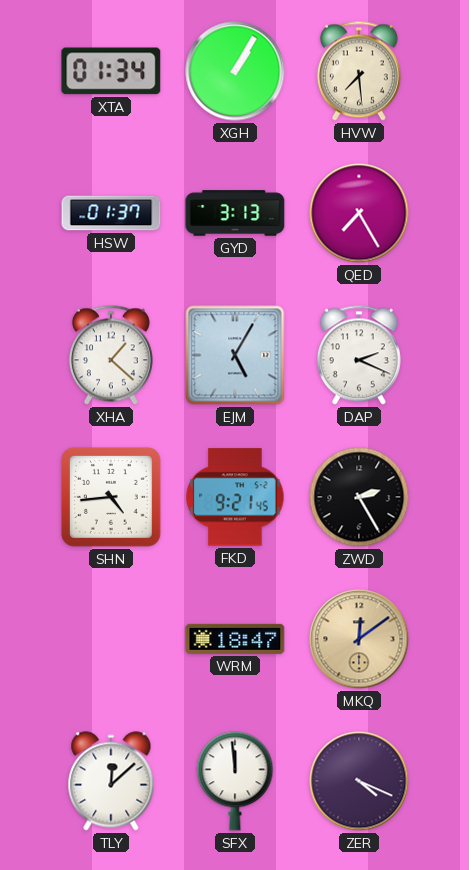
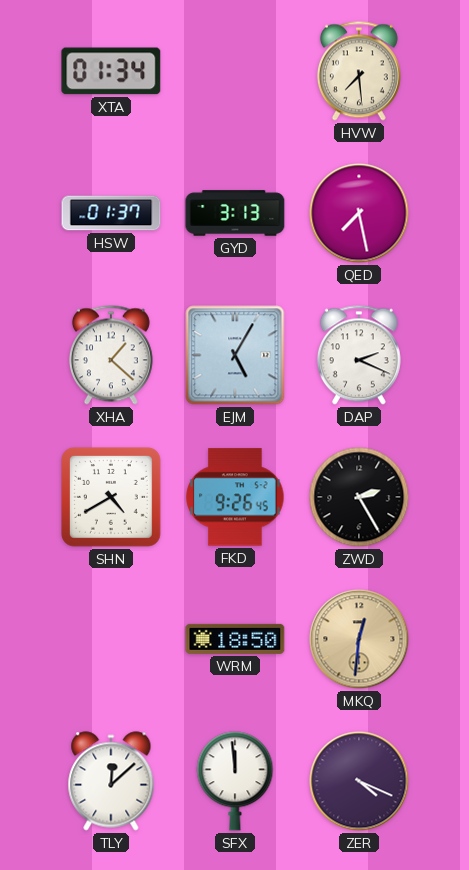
XGH: 1:05 -> none
QED: 7:25 -> 7:28
SHN: 4:44 -> 4:40
FKD: 9:21 -> 9:26
WRM: 18:47 -> 18:50
MKQ: 12:09 -> 12:31
